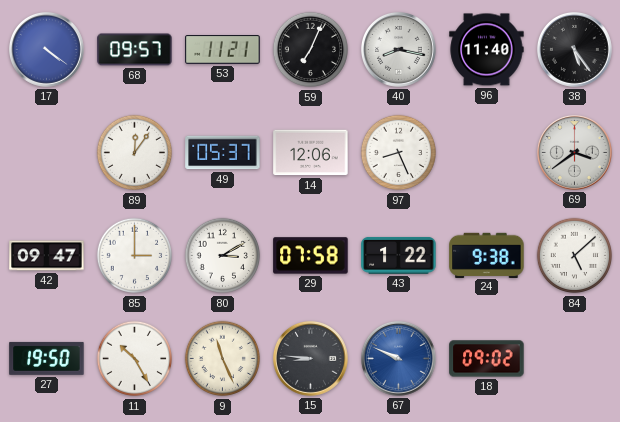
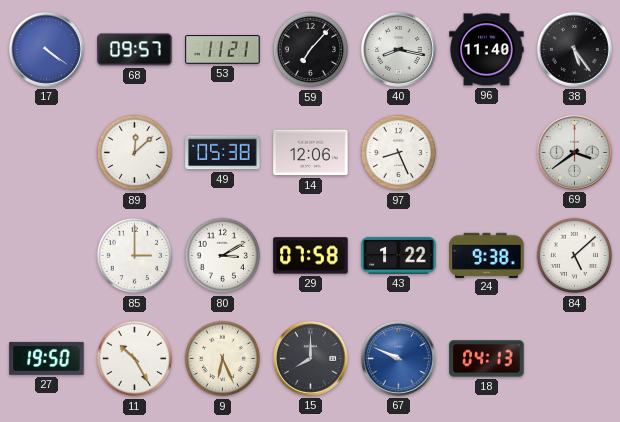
59: 7:04 -> 7:07
89: 12:06 -> 12:08
49: 05:37 -> 05:38
42: 09:47 -> none
9: 11:26 -> 6:26
15: 8:46 -> 8:00
18: 09:02 -> 04:13
